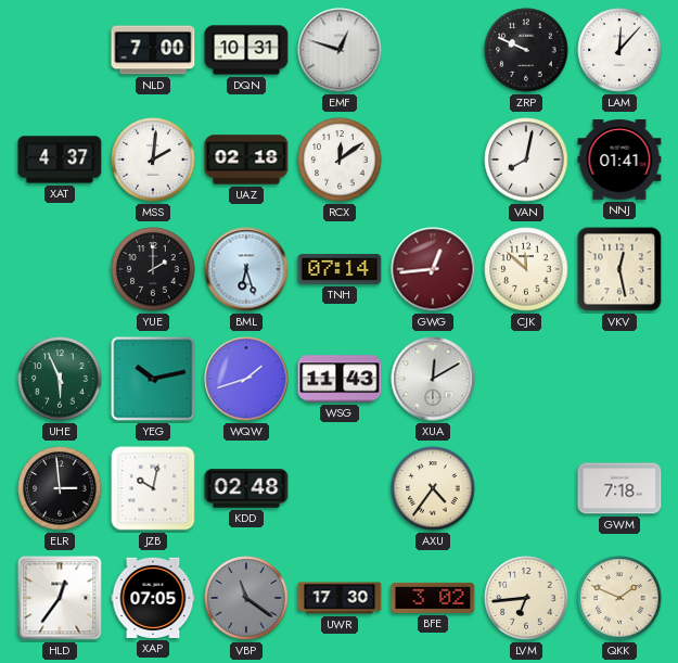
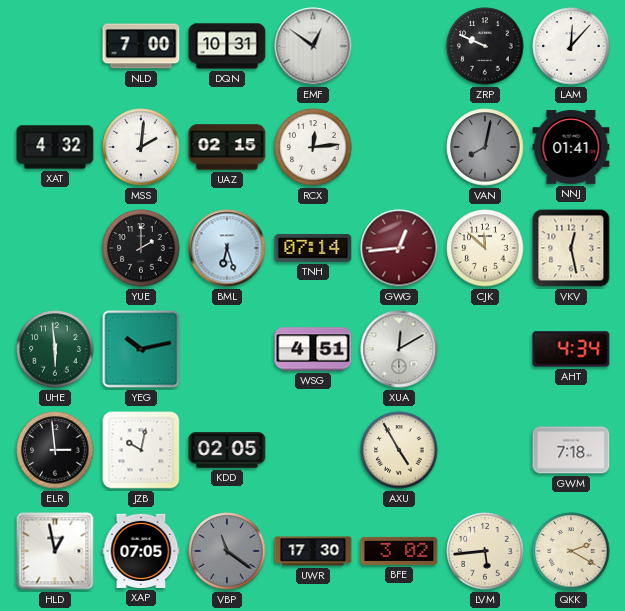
EMF: 12:48 -> 12:51
XAT: 4:37 -> 4:32
UAZ: 02:18 -> 02:15
RCX: 12:09 -> 12:14
VAN dial: white -> grey
UHE: 5:56 -> 5:59
WQW: 1:42 -> none
WSG: 11:43 -> 4:51
AHT: none -> 4:34
KDD: 02:48 -> 02:05
AXU: 4:36 -> 4:55
HLD: 12:36 -> 12:58
LVM: 6:44 -> 5:44
QKK: 1:49 -> 2:20
